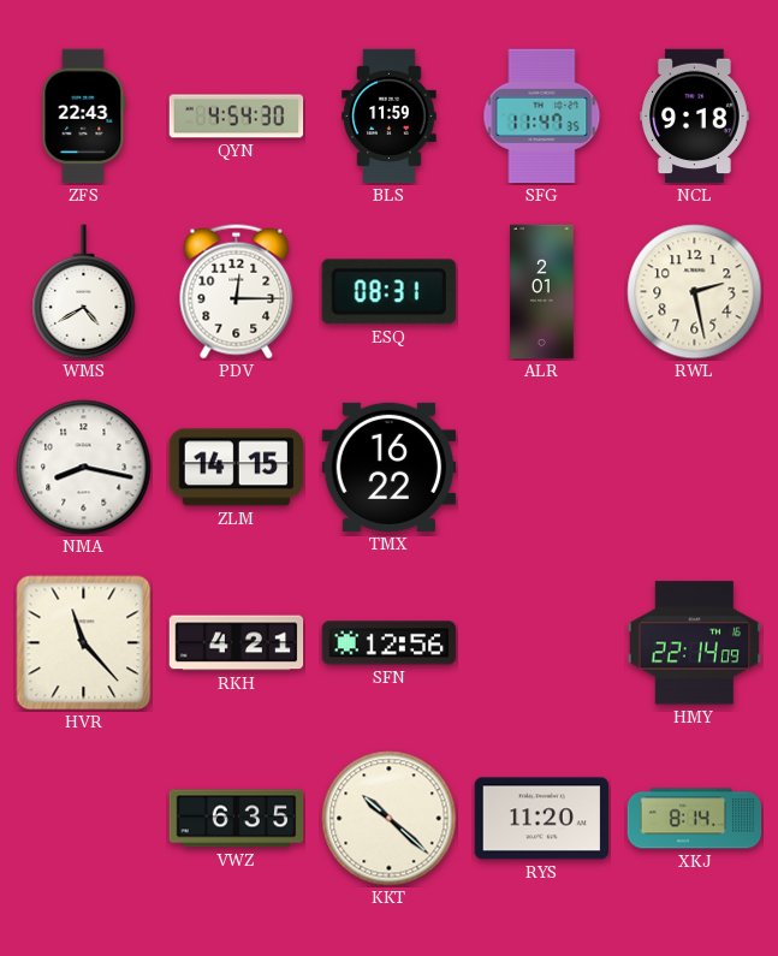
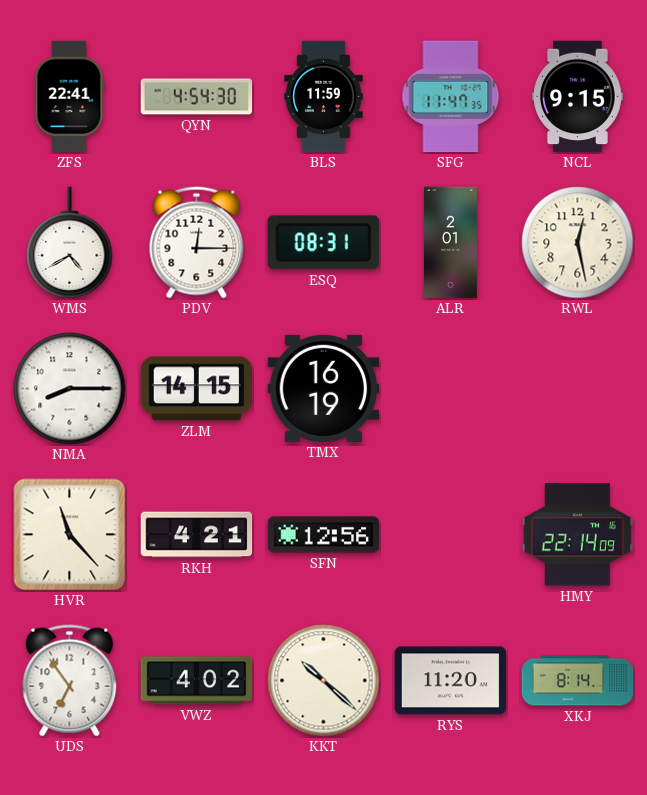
ZFS: 22:43 -> 22:41
NCL: 9:18 -> 9:15
RWL: 2:28 -> 12:28
NMA: 8:17 -> 8:15
TMX: 16:22 -> 16:19
UDS: none -> 6:54
VWZ: 6:35 -> 4:02
